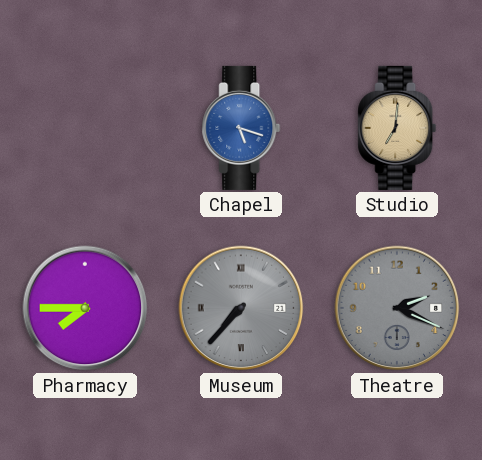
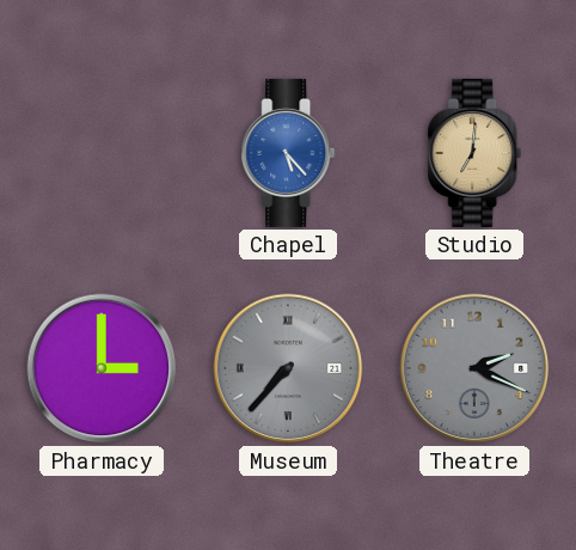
Chapel: 5:18 -> 5:23
Pharmacy: 7:45 -> 3:00
